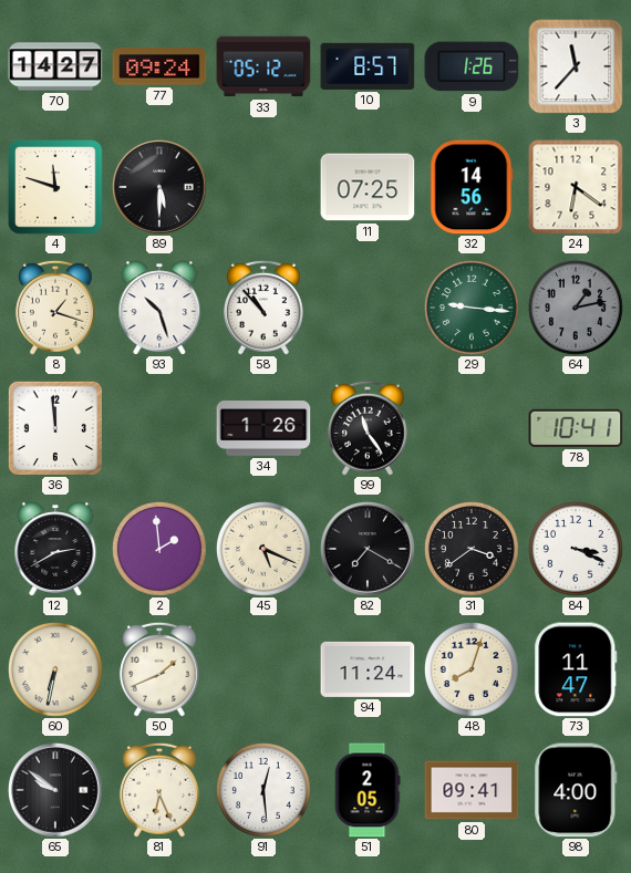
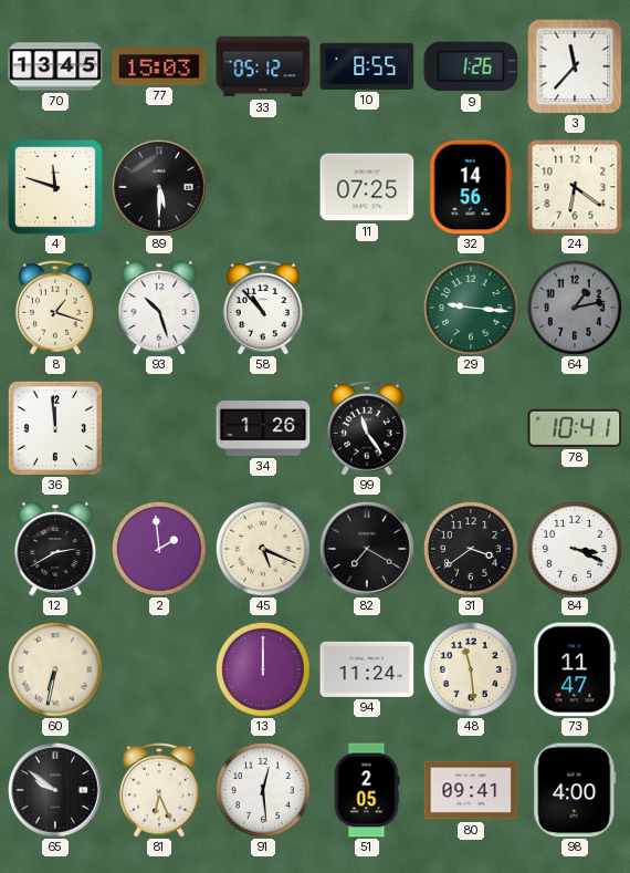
70: 14:27 -> 13:45
77: 09:24 -> 15:03
10: 8:57 -> 8:55
50: 1:41 -> none
13: none -> 12:00
48: 8:03 -> 11:29
